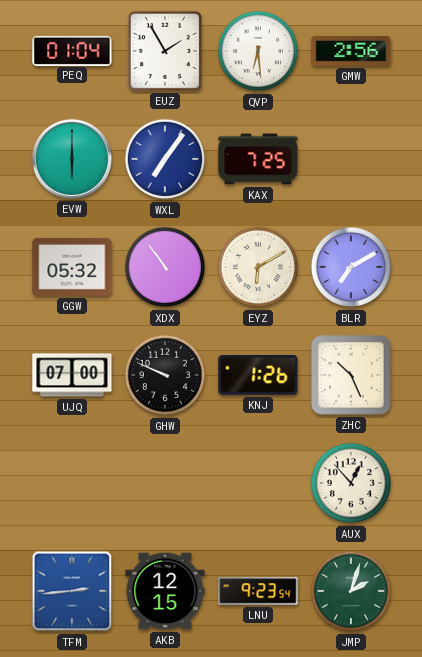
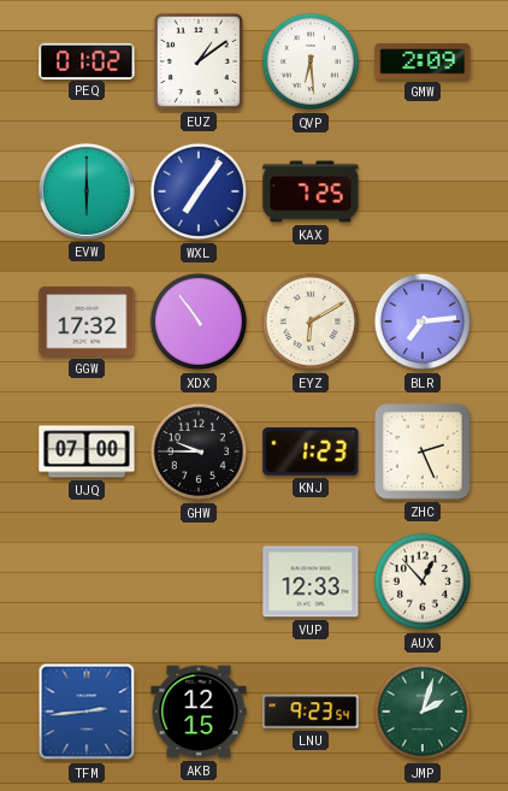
PEQ: 01:04 -> 01:02
EUZ: 1:55 -> 1:09
GMW: 2:56 -> 2:09
GGW: 05:32 -> 17:32
BLR: 7:10 -> 7:14
GHW: 9:49 -> 9:45
KNJ: 1:26 -> 1:23
ZHC: 10:26 -> 2:26
VUP: none -> 12:33
